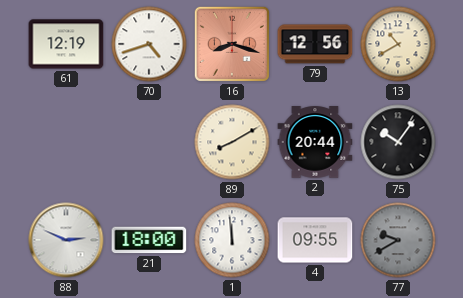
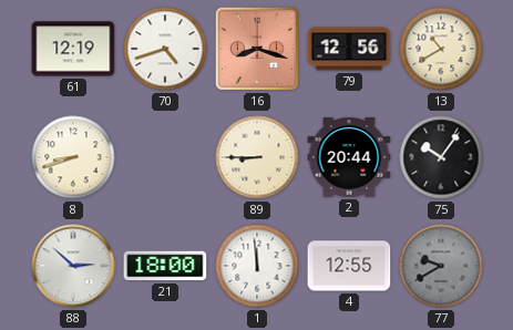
8: none -> 8:42
89: 8:10 -> 8:45
88: 2:49 -> 2:52
4: 09:55 -> 12:55
